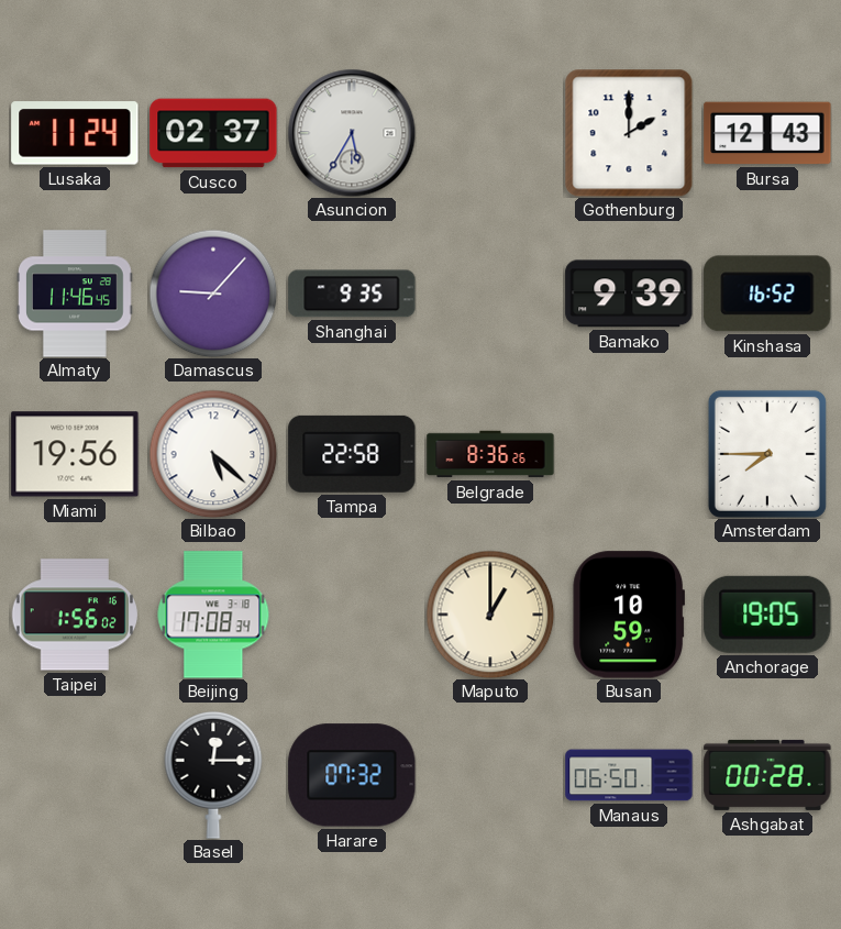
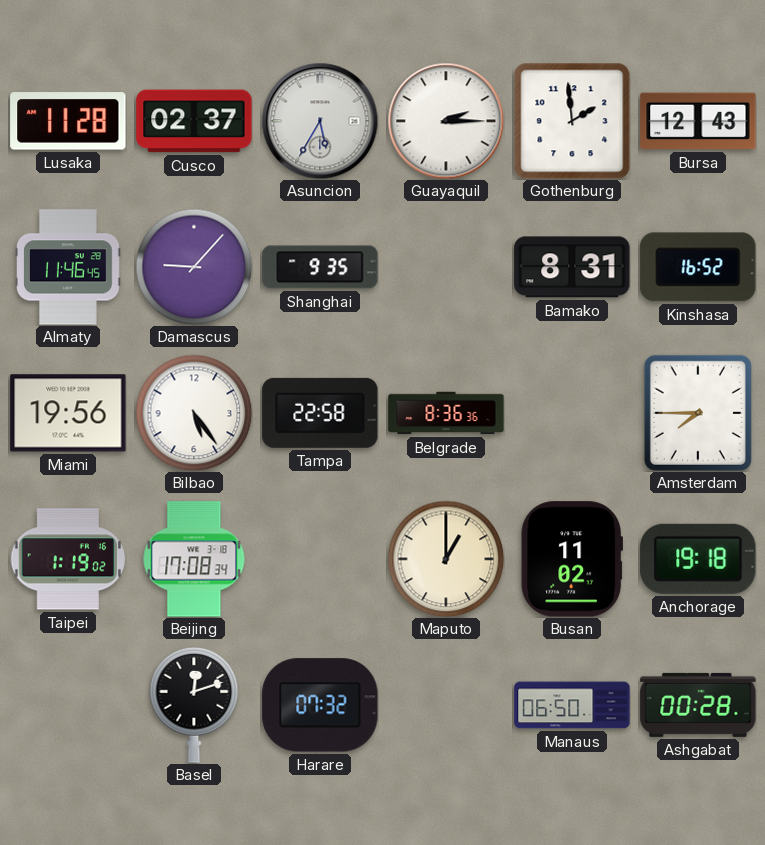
Lusaka: 11:24 -> 11:28
Guayaquil: none -> 2:15
Gothenburg: 2:00 -> 1:59
Bamako: 9:39 -> 8:31
Bilbao: 5:22 -> 5:24
Belgrade: 8:36:26 -> 8:36:36
Taipei: 1:56 -> 1:19
Busan: 10:59 -> 11:02
Anchorage: 19:05 -> 19:18
Basel: 12:15 -> 12:12
